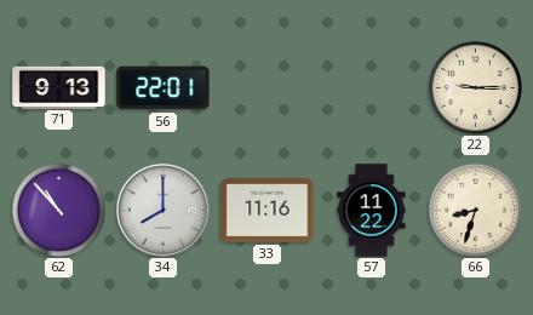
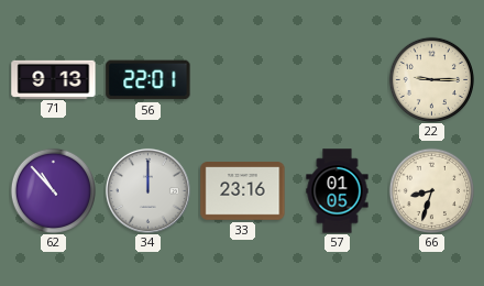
34: 8:00 -> 12:00
33: 11:16 -> 23:16
57: 11:22 -> 01:05
